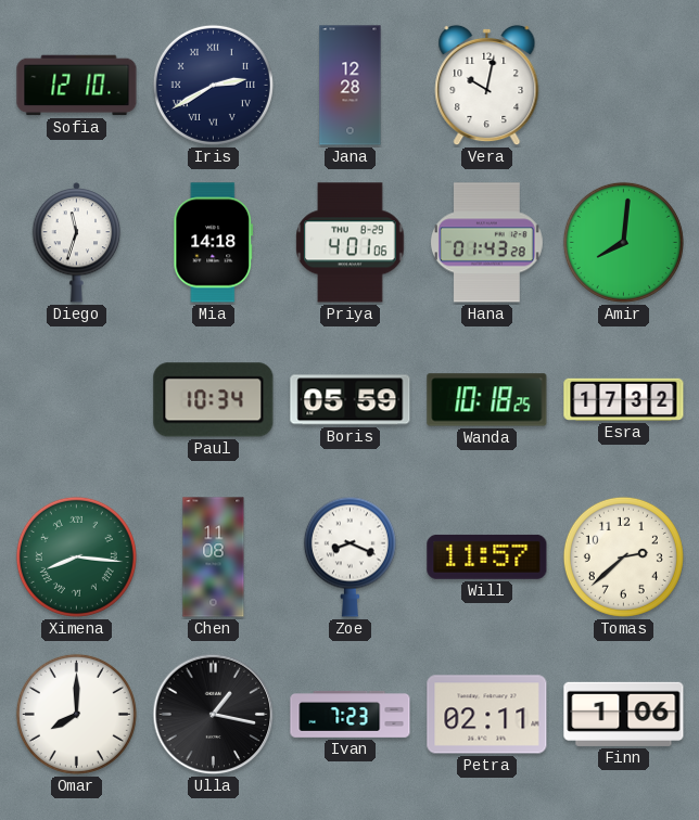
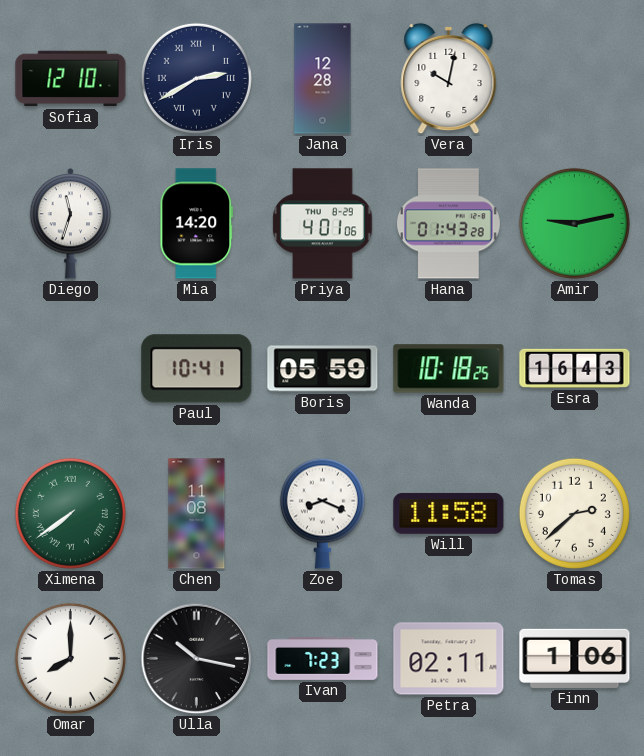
Mia: 14:18 -> 14:20
Amir: 8:01 -> 9:13
Paul: 10:34 -> 10:41
Esra: 17:32 -> 16:43
Ximena: 8:16 -> 7:39
Will: 11:57 -> 11:58
Ulla: 1:17 -> 10:17
